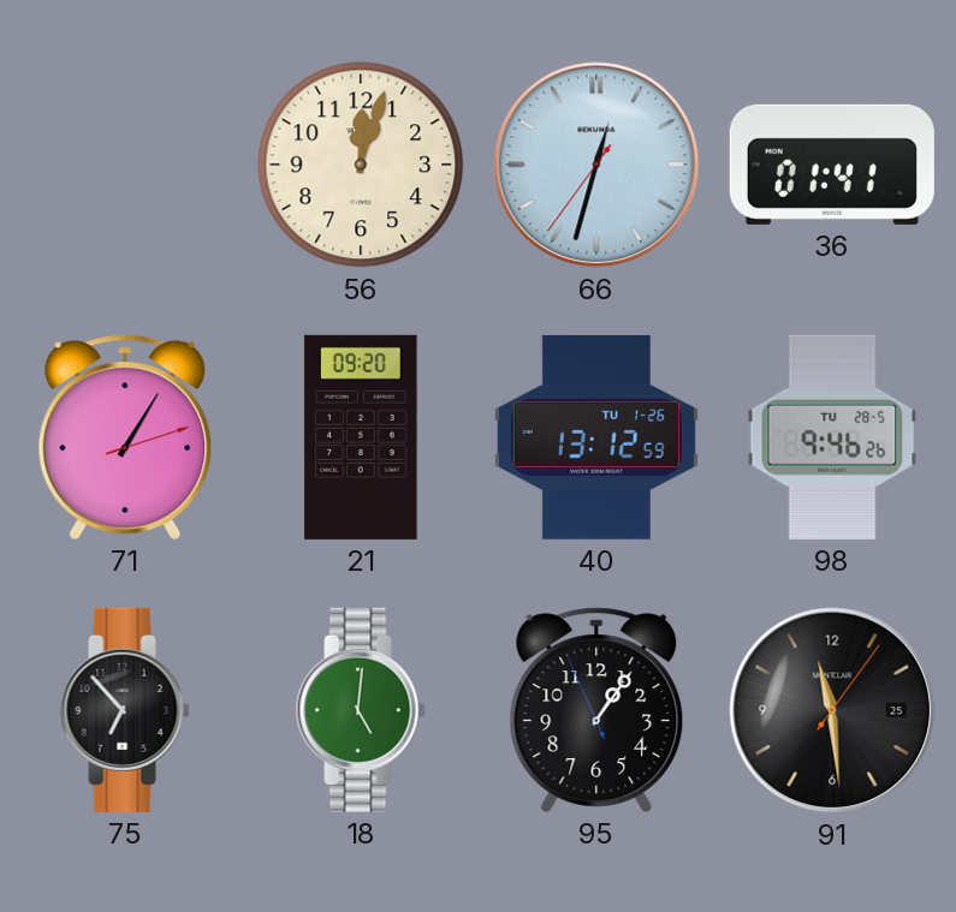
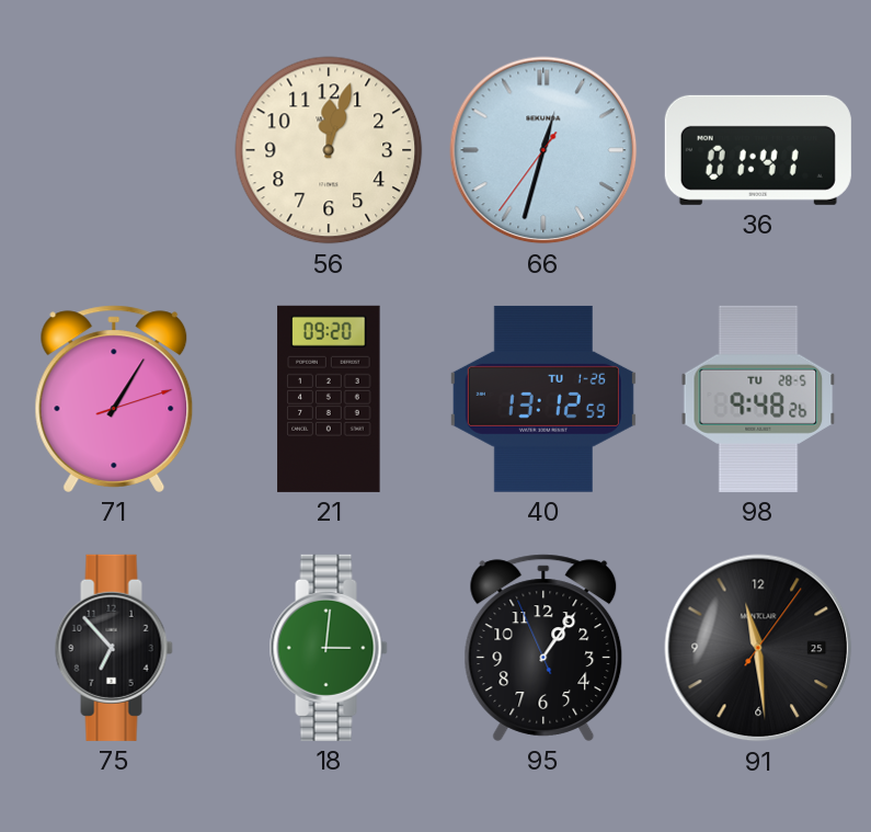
98: 9:46 -> 9:48
18: 5:01 -> 3:01
